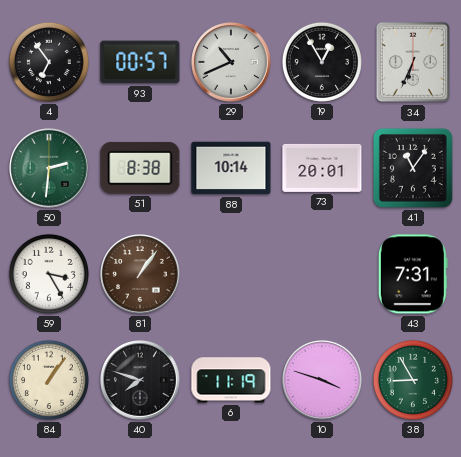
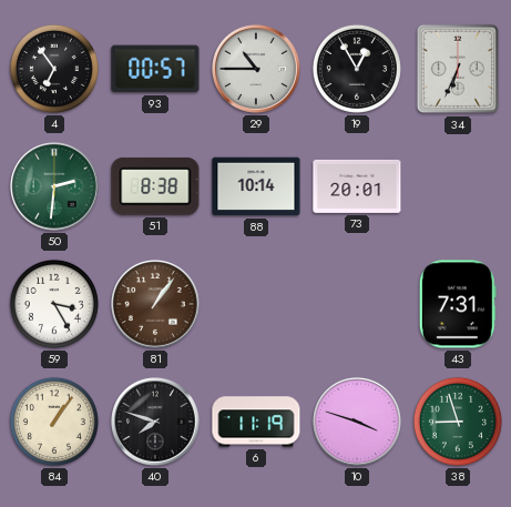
29: 10:41 -> 10:45
41: 11:06 -> none
38: 8:55 -> 8:57
